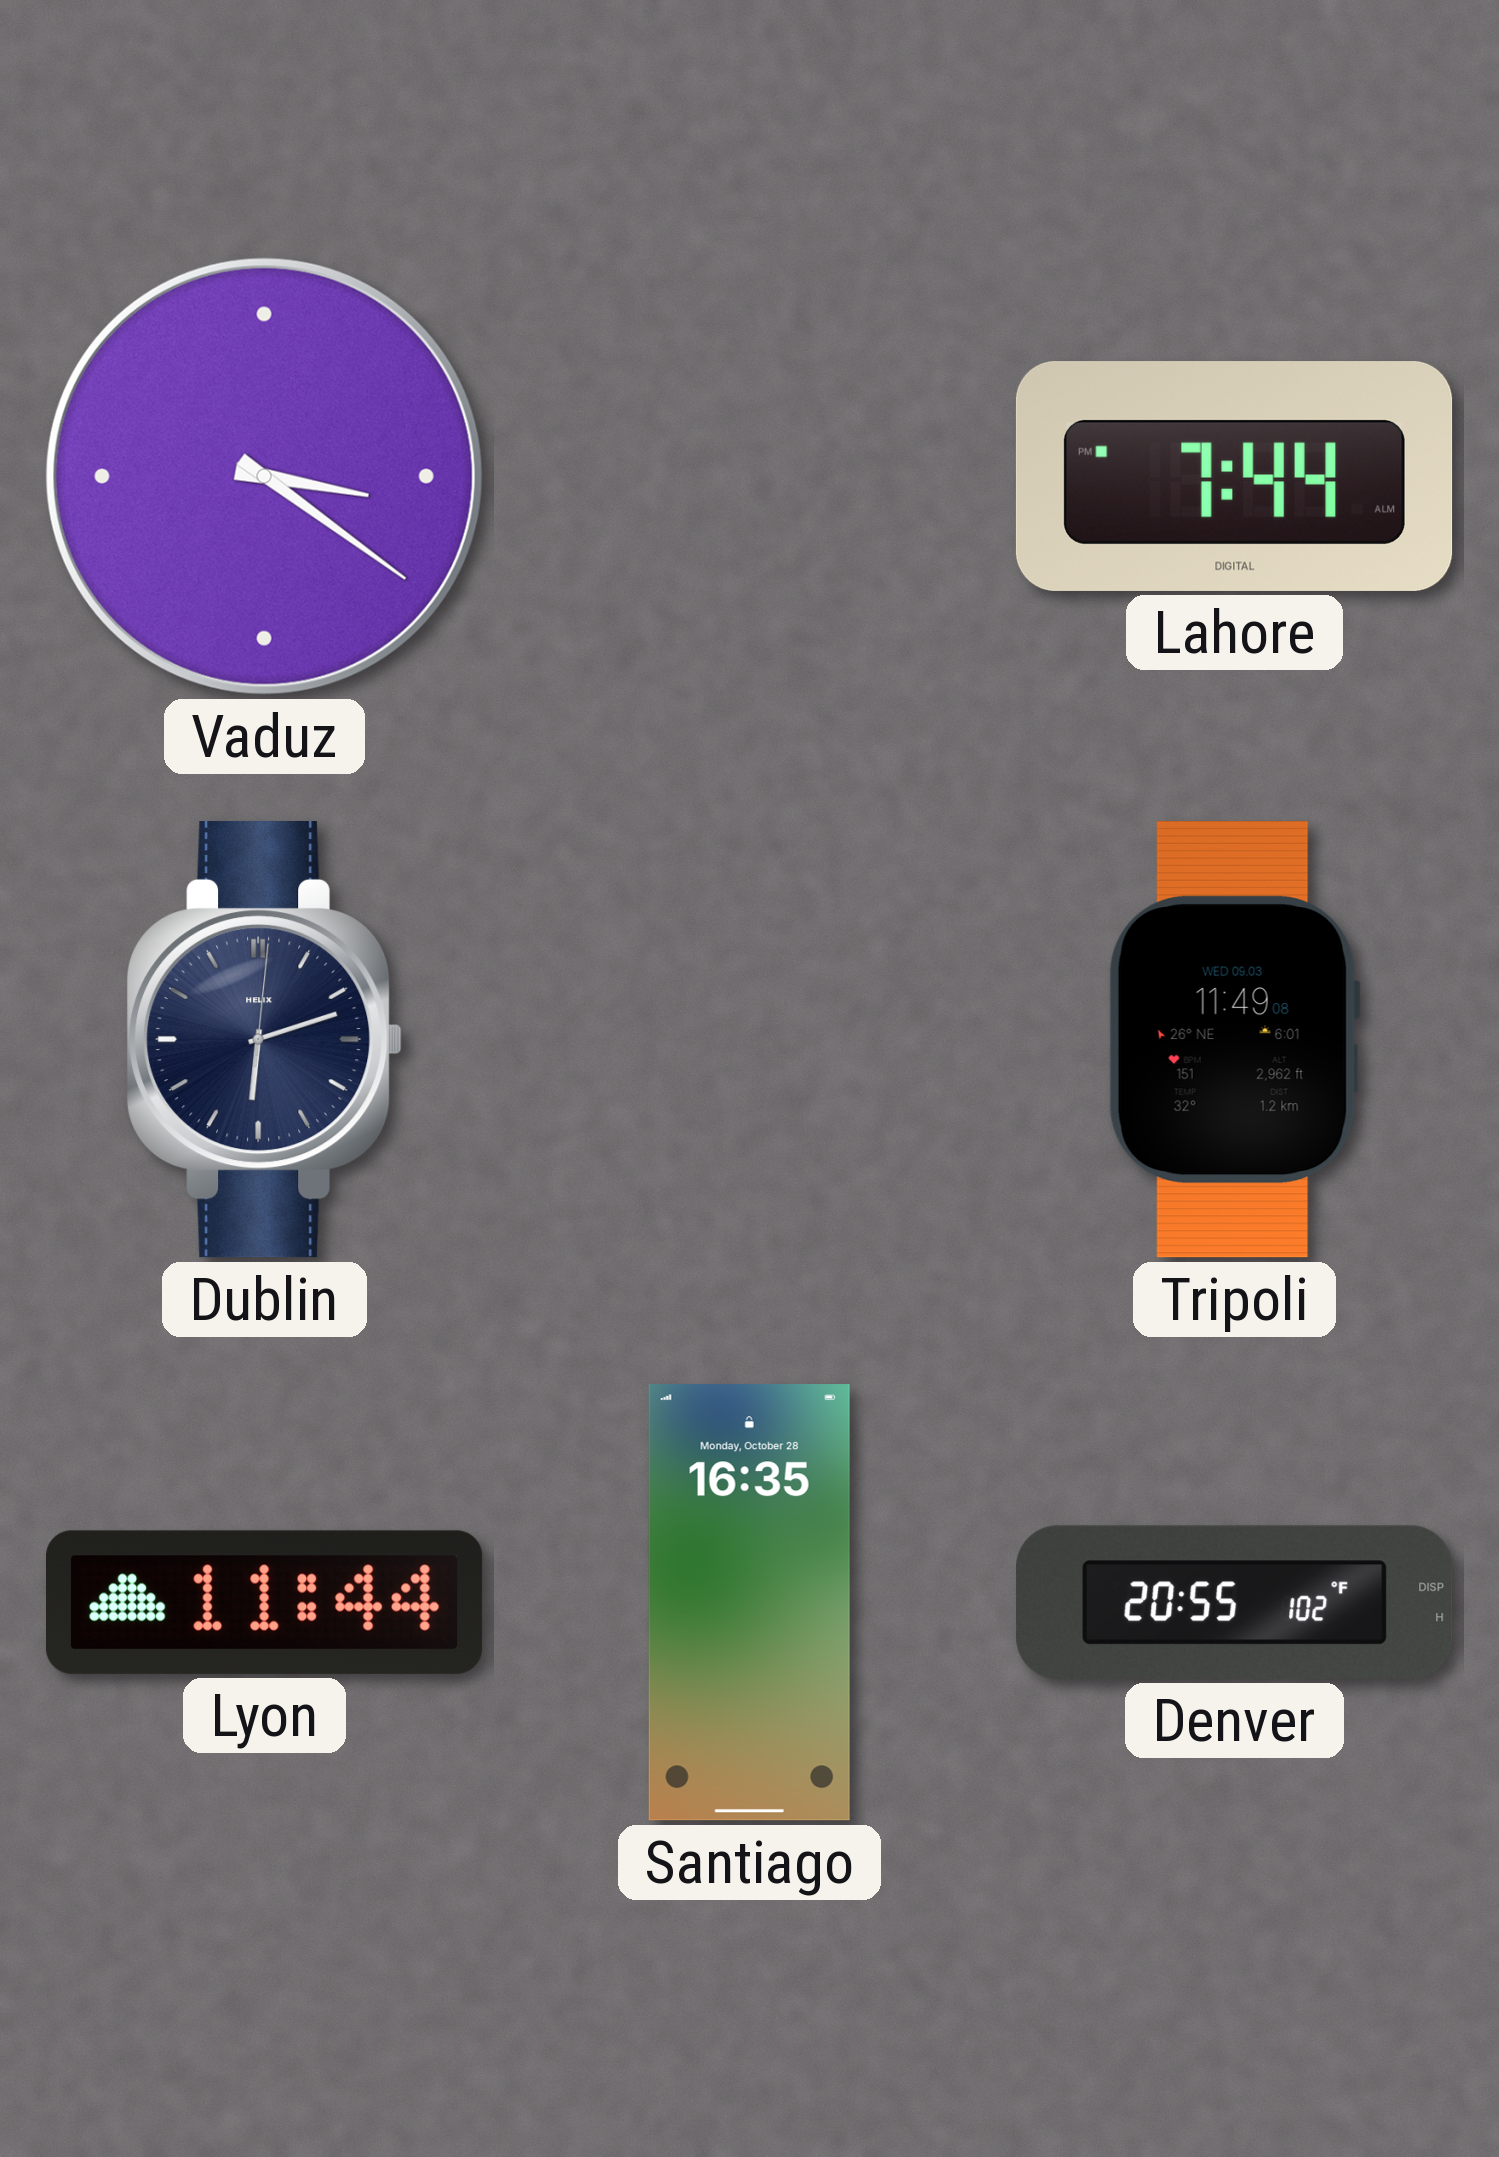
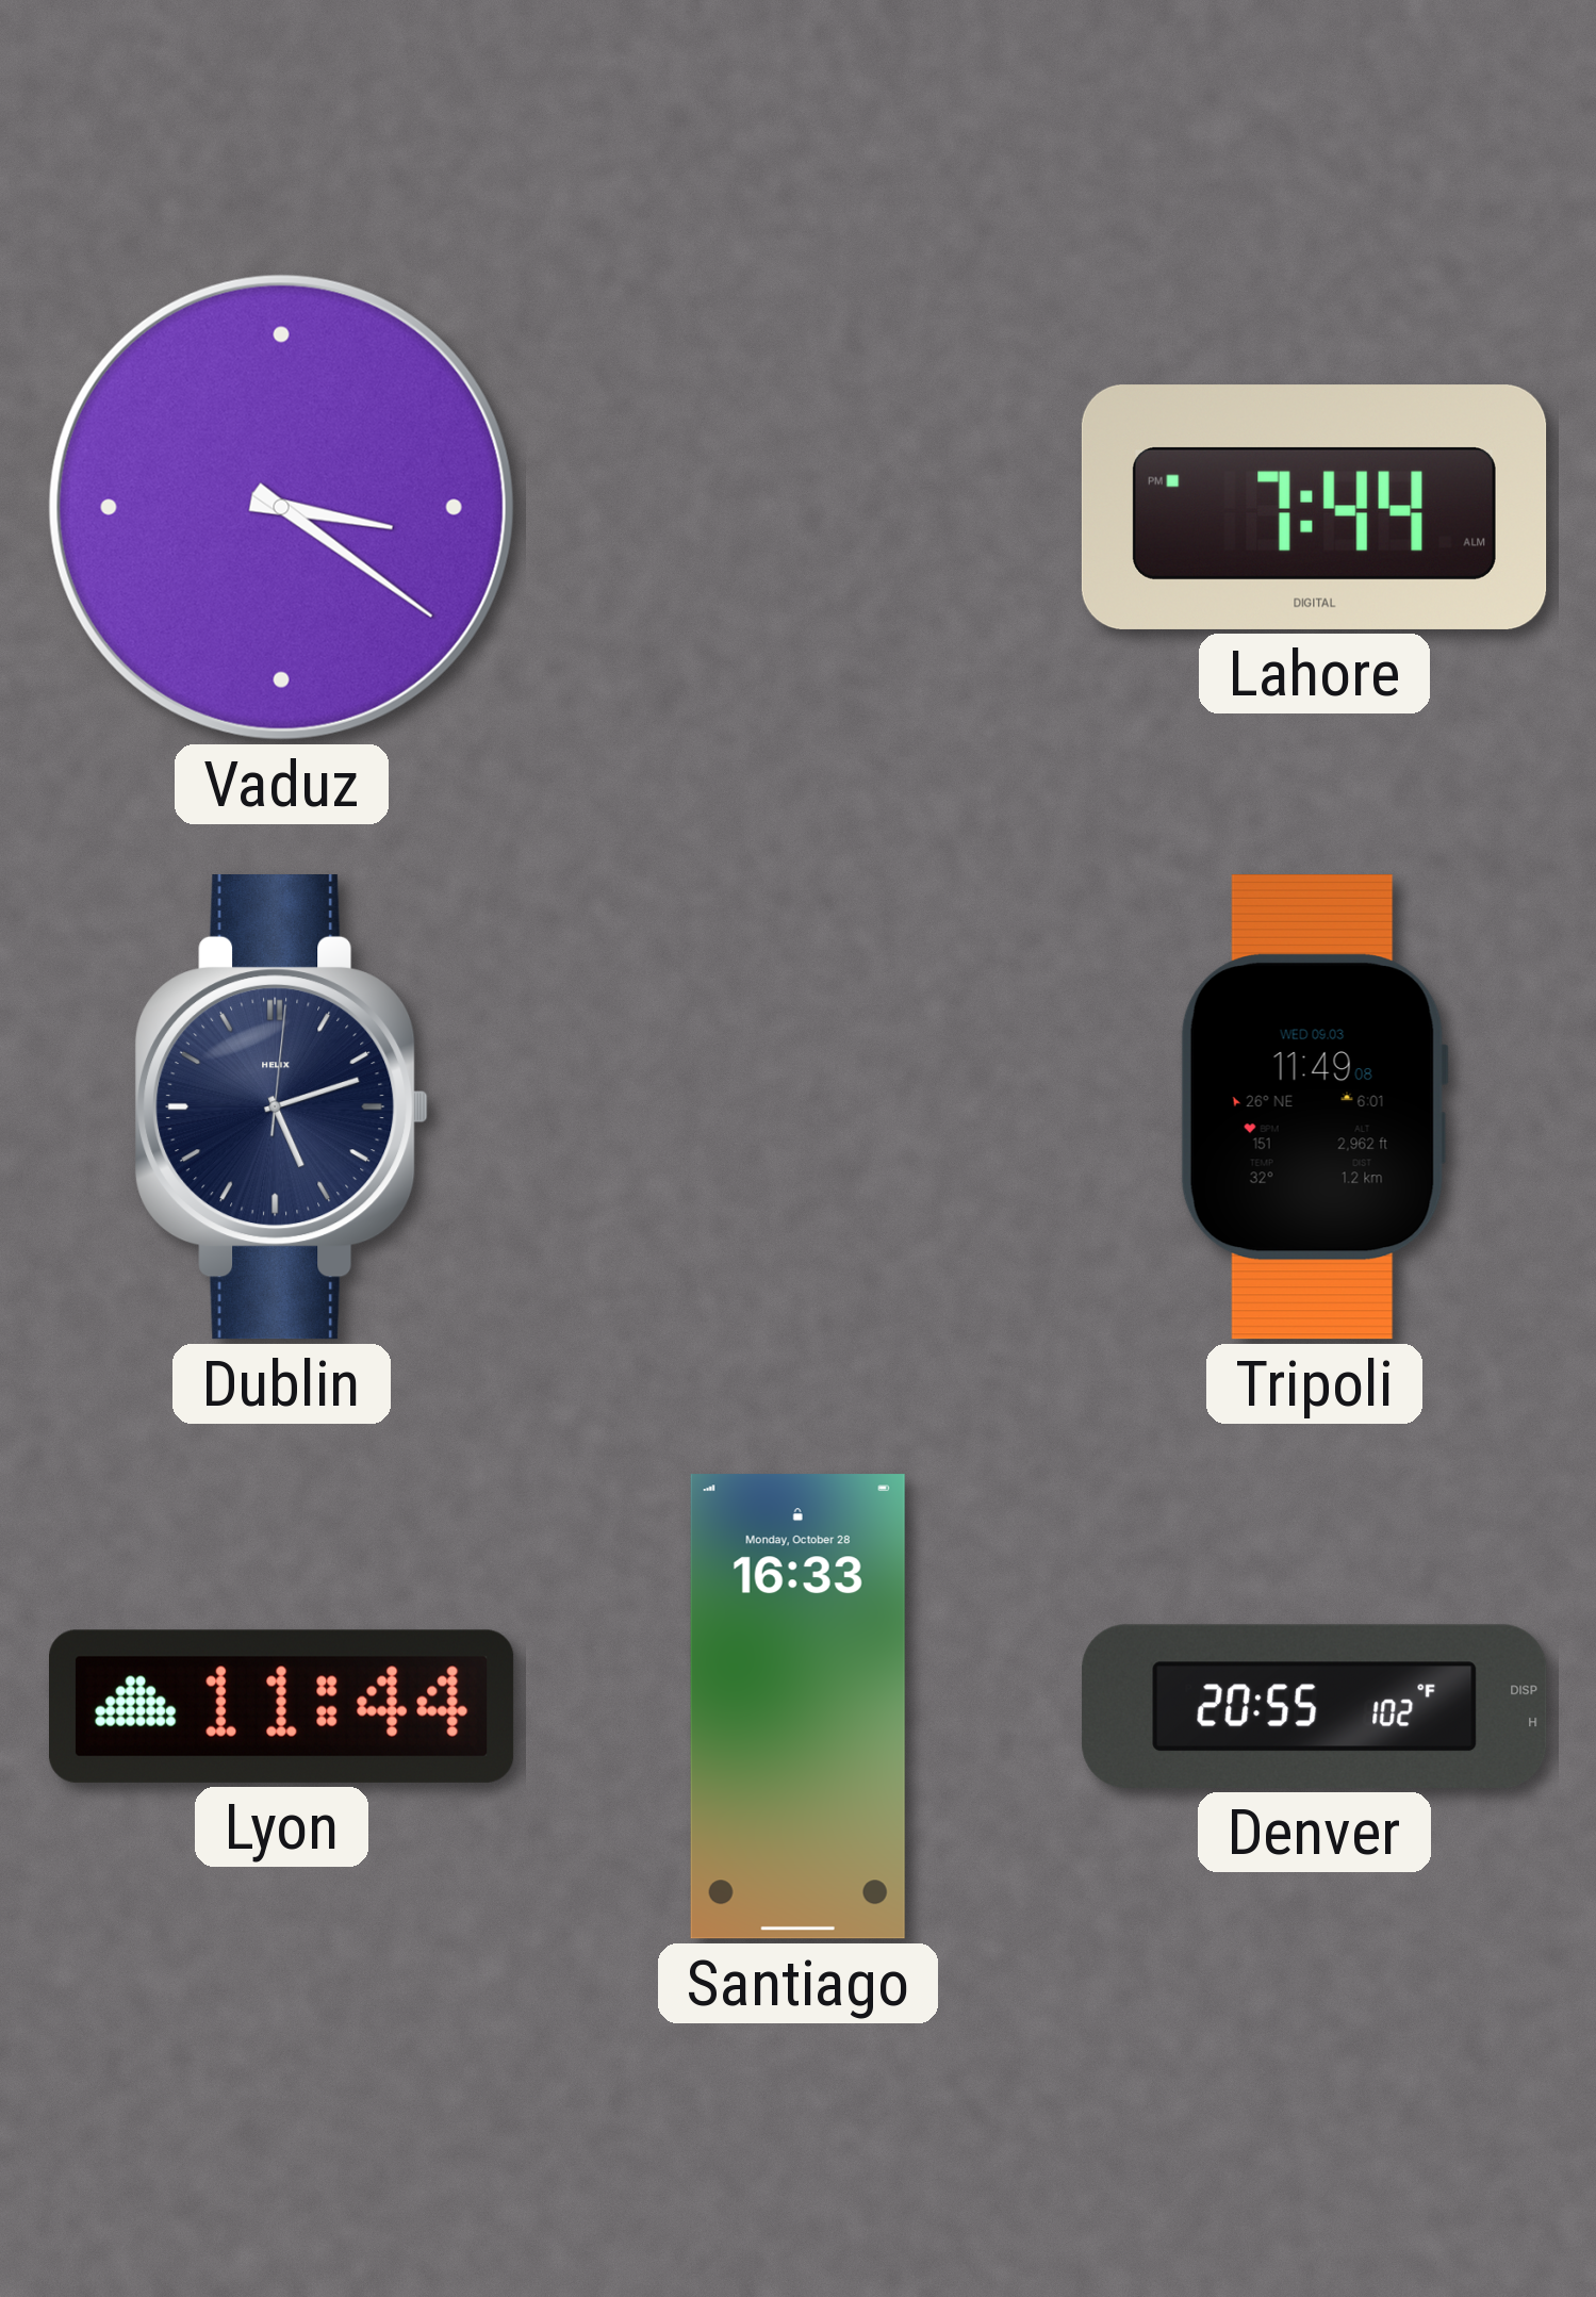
Dublin: 6:12 -> 5:12
Santiago: 16:35 -> 16:33
